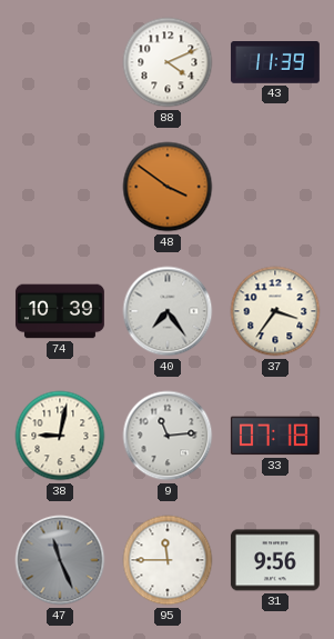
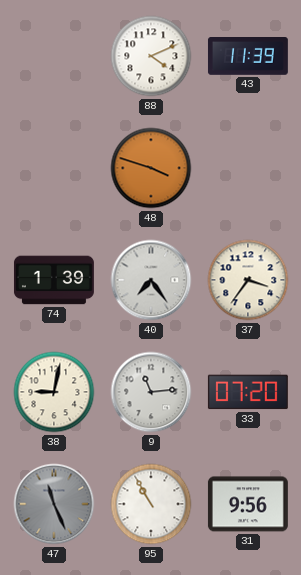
48: 3:51 -> 3:48
74: 10:39 -> 1:39
33: 07:18 -> 07:20
95: 11:45 -> 10:55
